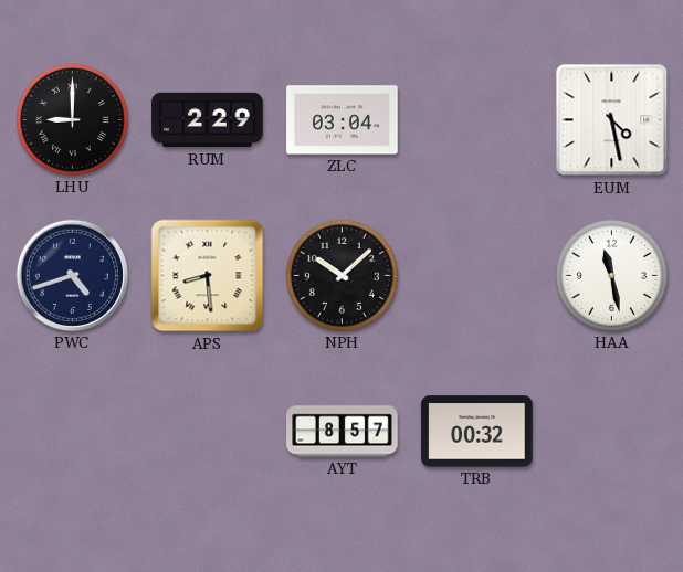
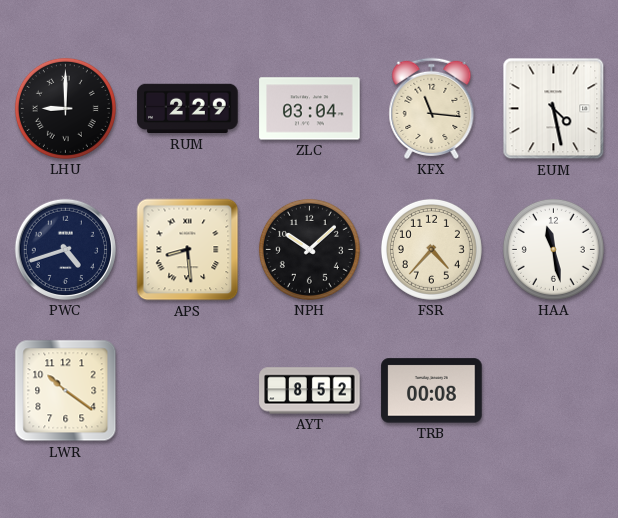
KFX: none -> 11:16
FSR: none -> 4:37
LWR: none -> 10:21
AYT: 8:57 -> 8:52
TRB: 00:32 -> 00:08
